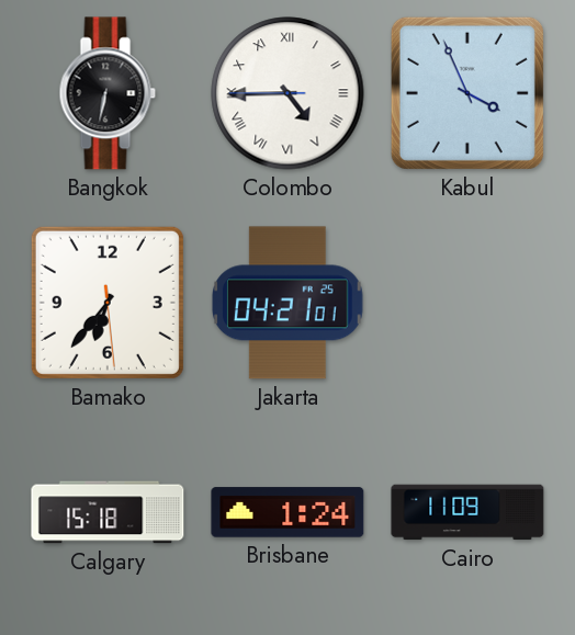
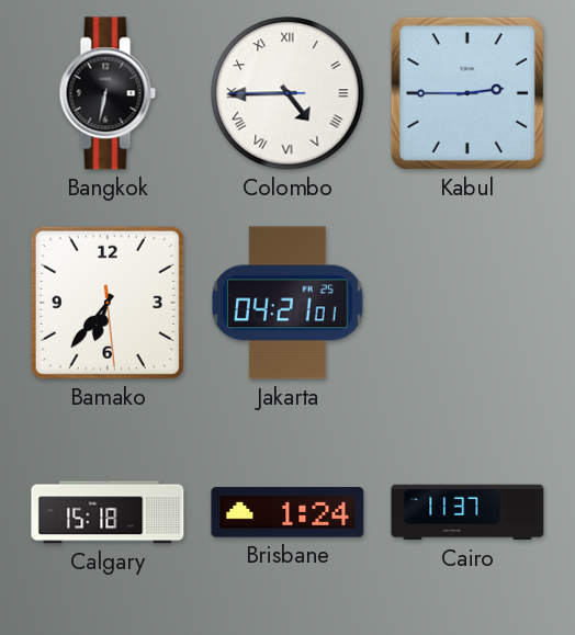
Kabul: 3:56 -> 2:45
Cairo: 11:09 -> 11:37
